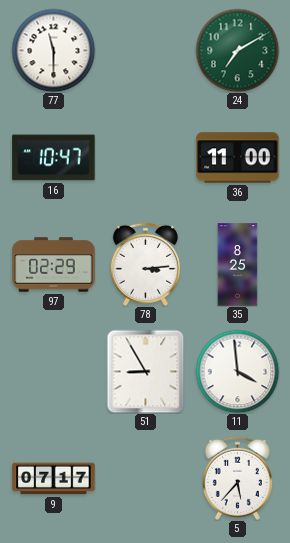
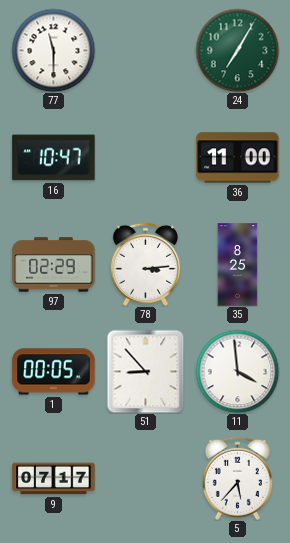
24: 7:10 -> 7:05
1: none -> 00:05
51: 8:55 -> 8:53
